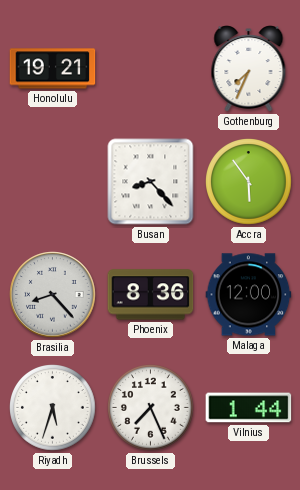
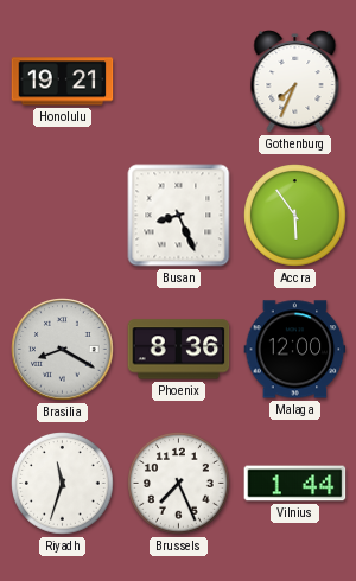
Busan: 8:23 -> 8:26
Brasilia: 8:23 -> 8:20
Riyadh: 5:33 -> 11:33
